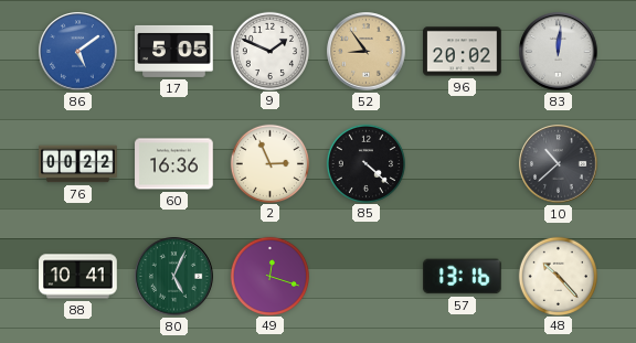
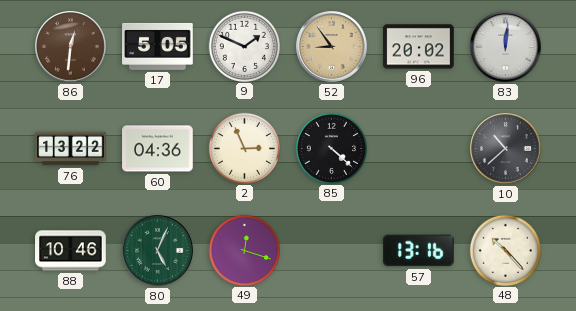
86: 5:09 -> 12:31
86 dial: blue -> brown
76: 00:22 -> 13:22
60: 16:36 -> 04:36
88: 10:41 -> 10:46
